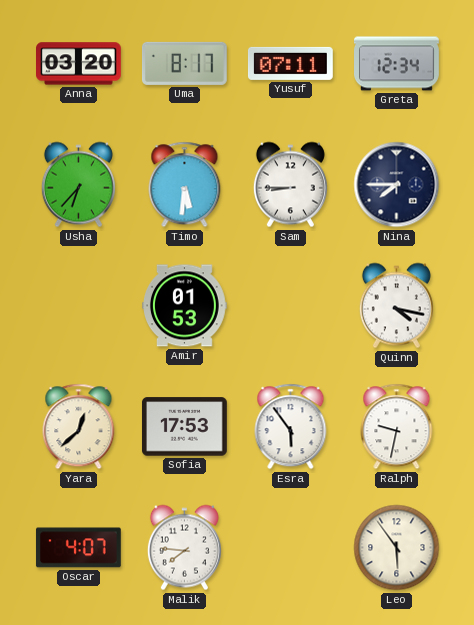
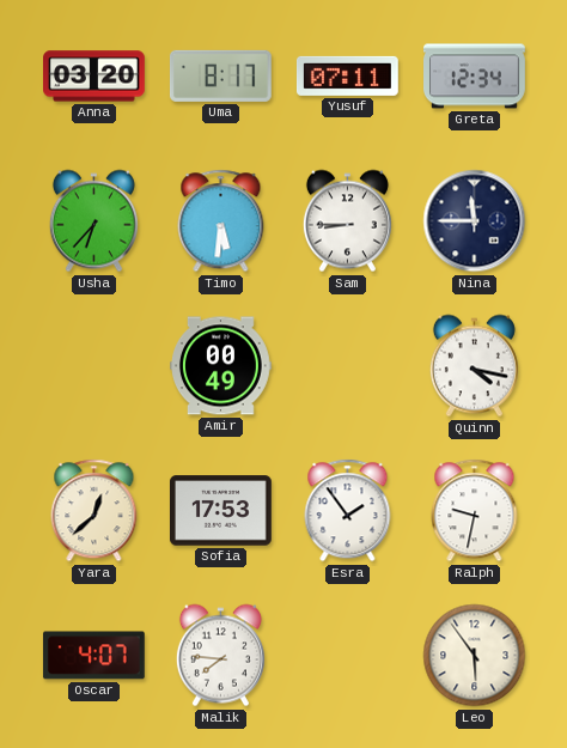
Nina: 7:45 -> 11:45
Amir: 01:53 -> 00:49
Esra: 5:54 -> 1:54
